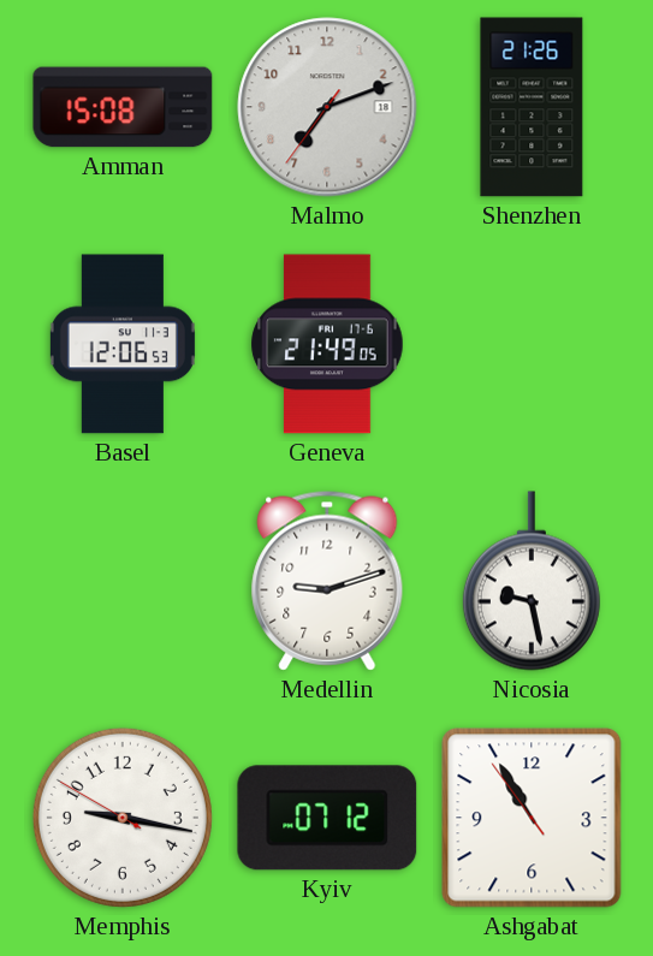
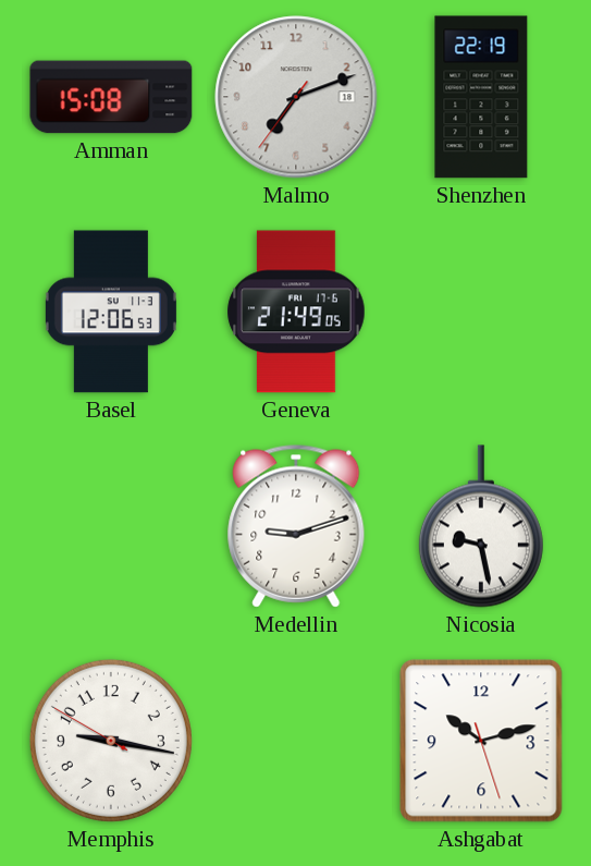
Shenzhen: 21:26 -> 22:19
Kyiv: 07:12 -> none
Ashgabat: 10:54 -> 10:12
